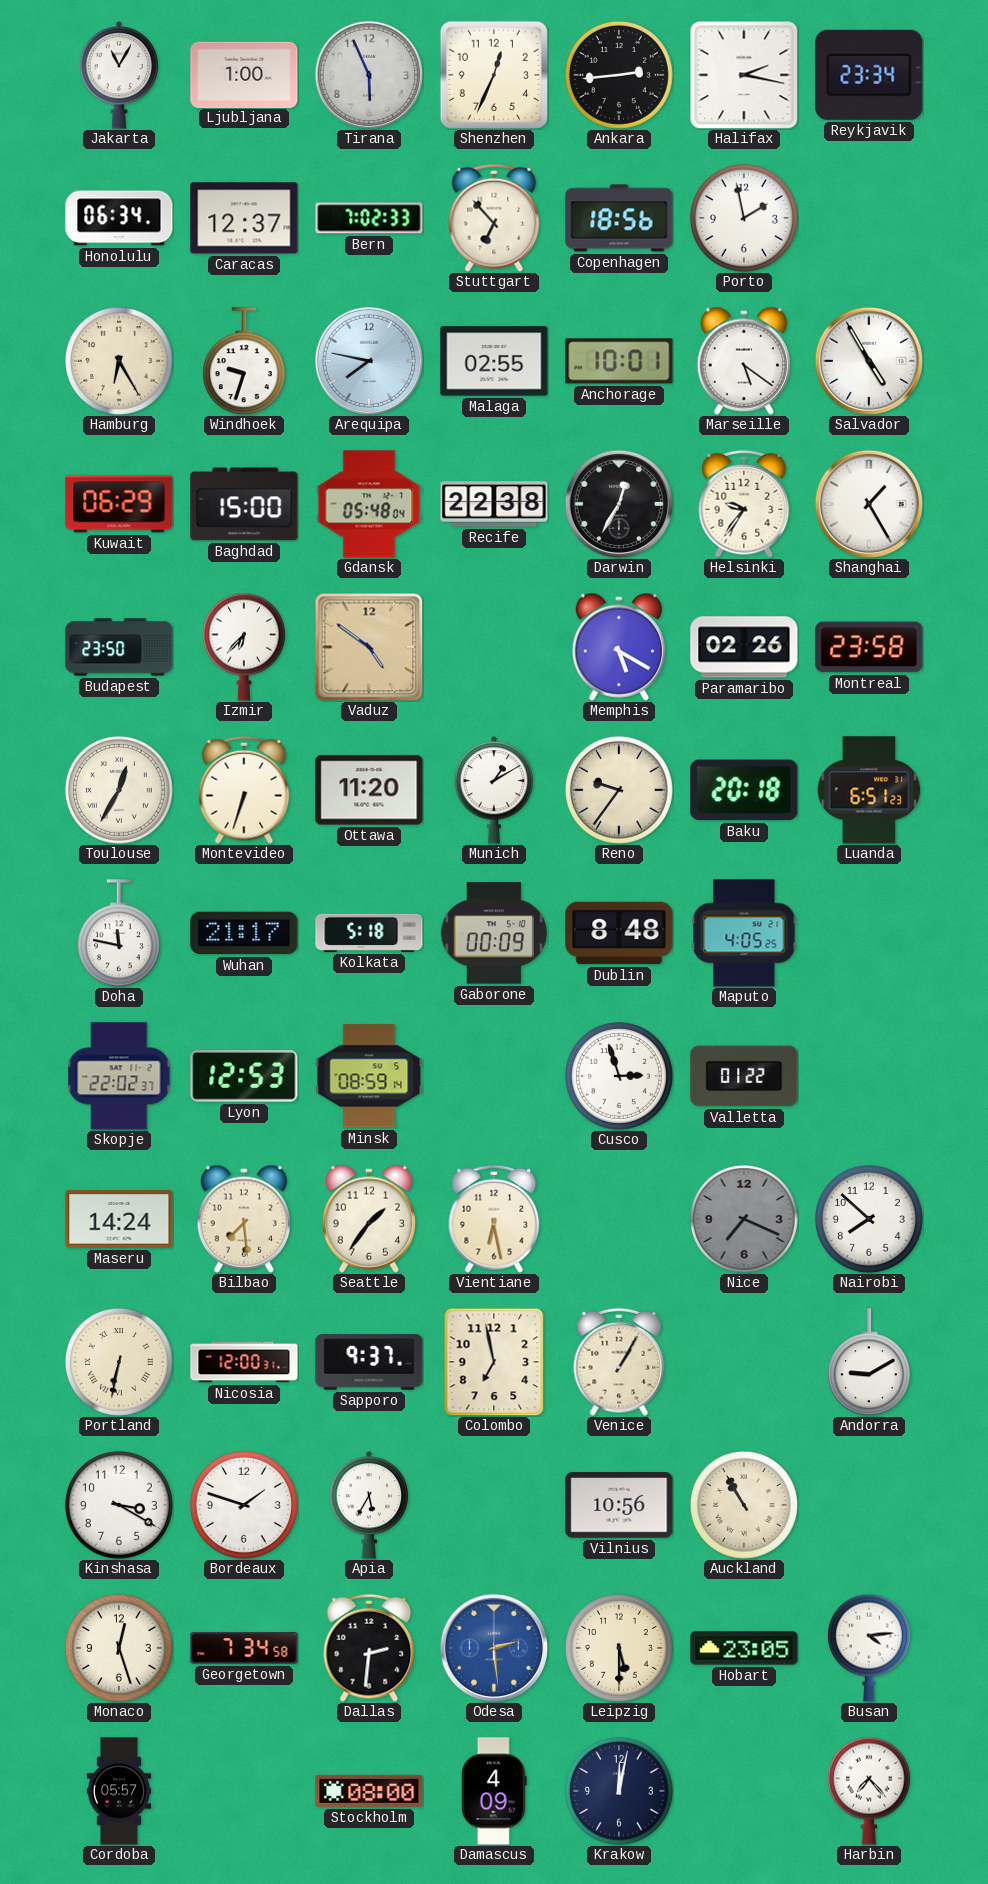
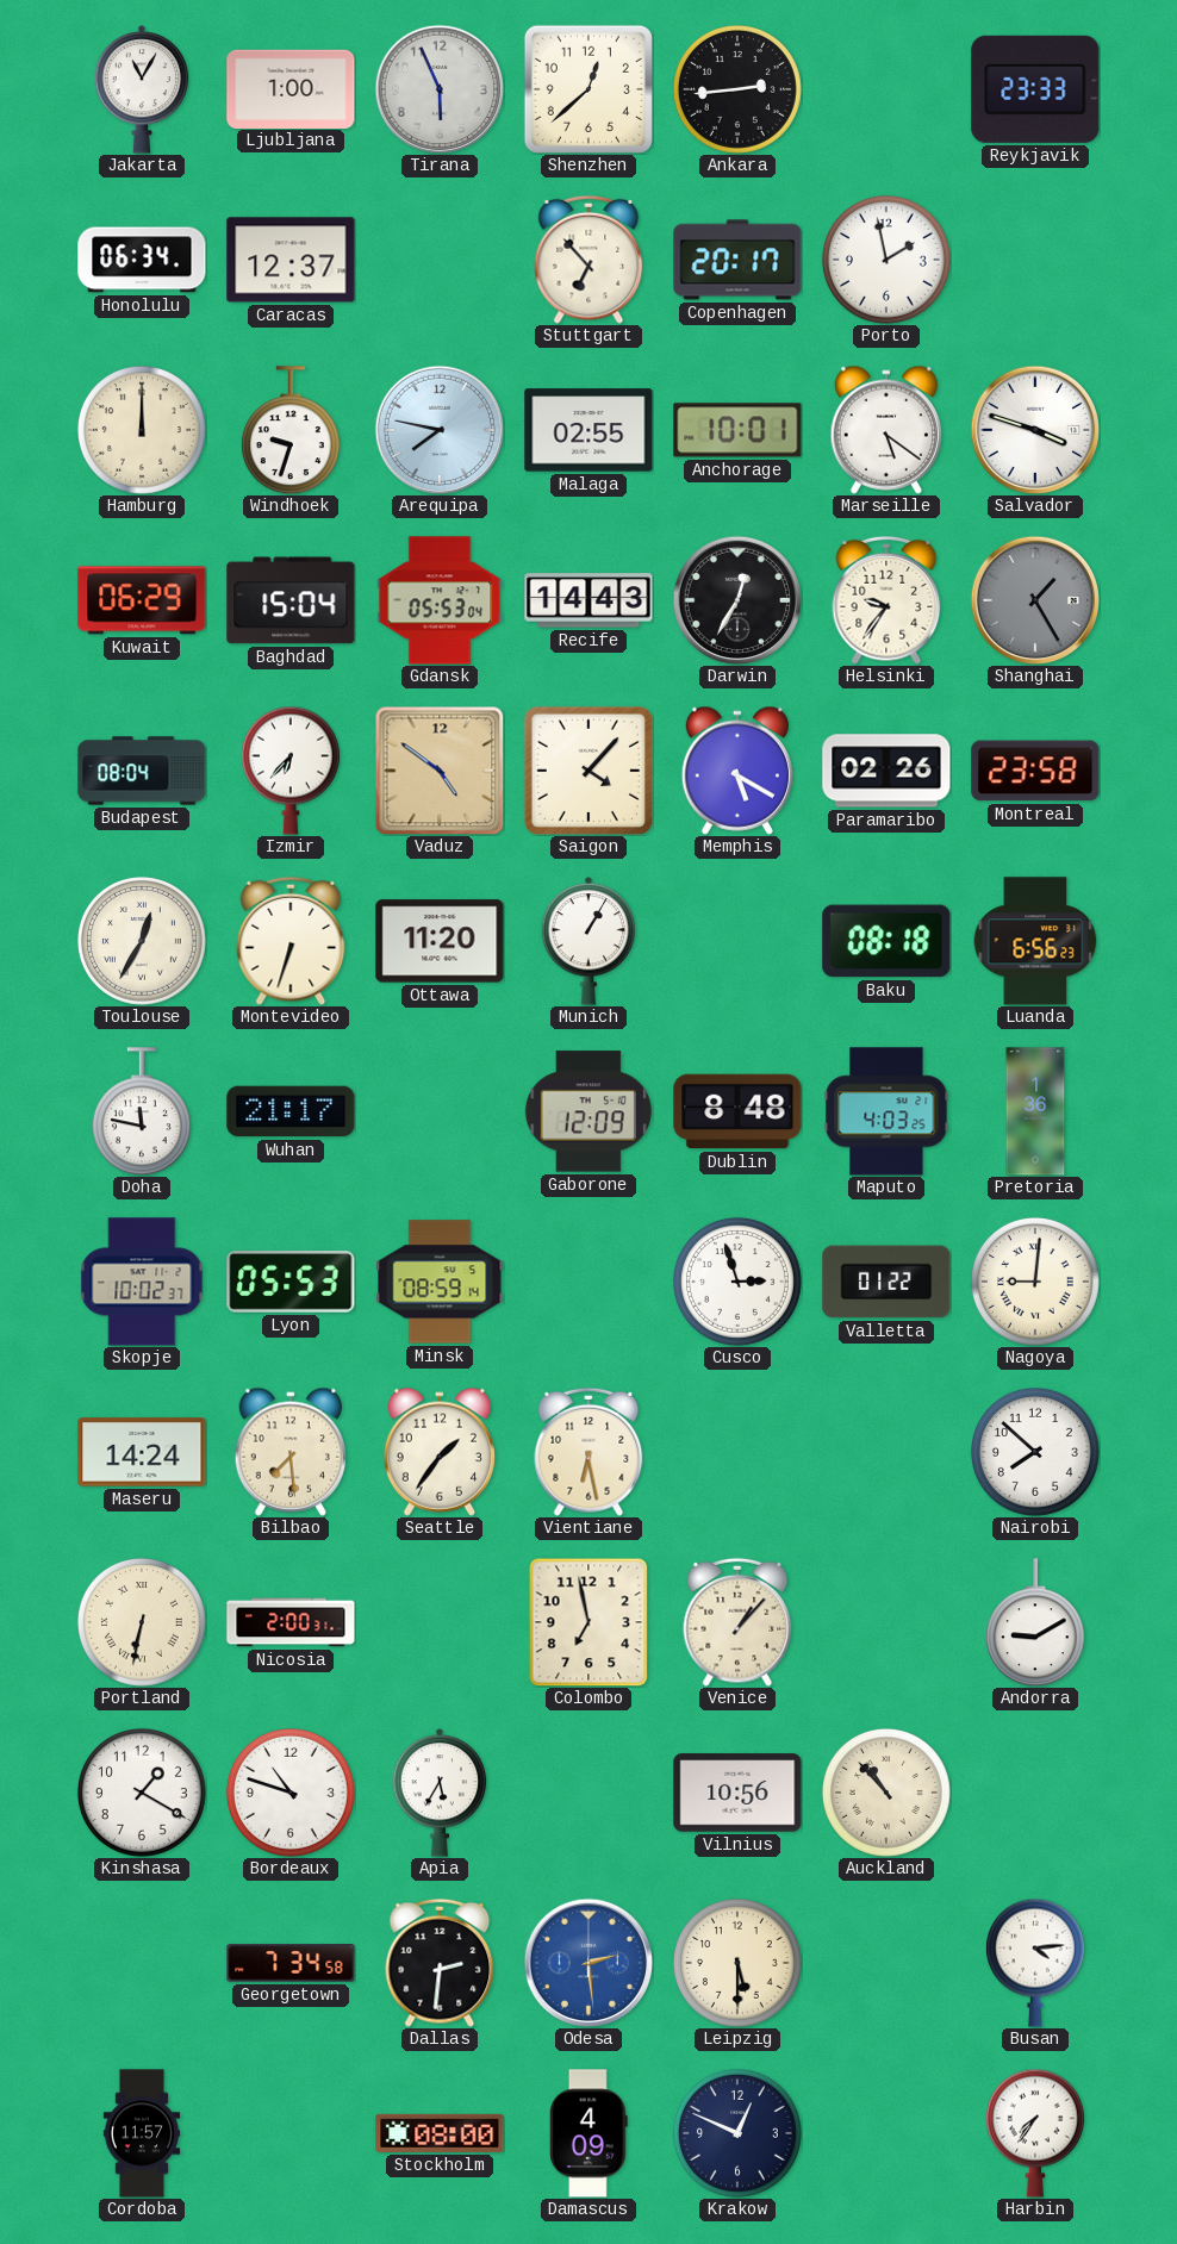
Shenzhen: 12:34 -> 12:38
Halifax: 2:17 -> none
Reykjavik: 23:34 -> 23:33
Bern: 7:02 -> none
Copenhagen: 18:56 -> 20:17
Hamburg: 6:25 -> 12:00
Salvador: 4:55 -> 3:48
Baghdad: 15:00 -> 15:04
Gdansk: 05:48 -> 05:53
Recife: 22:38 -> 14:43
Shanghai dial: white -> grey
Budapest: 23:50 -> 08:04
Saigon: none -> 4:07
Munich: 1:10 -> 1:05
Reno: 9:36 -> none
Baku: 20:18 -> 08:18
Luanda: 6:51 -> 6:56
Kolkata: 5:18 -> none
Gaborone: 00:09 -> 12:09
Maputo: 4:05 -> 4:03
Pretoria: none -> 1:36
Skopje: 22:02 -> 10:02
Lyon: 12:53 -> 05:53
Nagoya: none -> 9:01
Nice: 7:19 -> none
Nicosia: 12:00 -> 2:00
Sapporo: 9:37 -> none
Venice: 1:05 -> 1:07
Kinshasa: 3:20 -> 1:20
Bordeaux: 1:48 -> 10:48
Auckland: 10:55 -> 10:53
Monaco: 12:27 -> none
Hobart: 23:05 -> none
Cordoba: 05:57 -> 11:57
Krakow: 12:02 -> 12:49
Harbin: 7:23 -> 7:36
